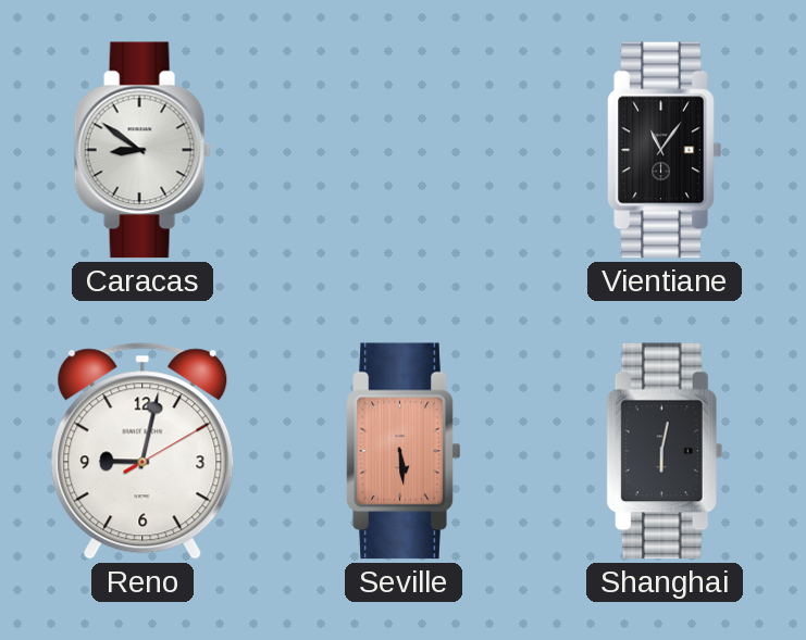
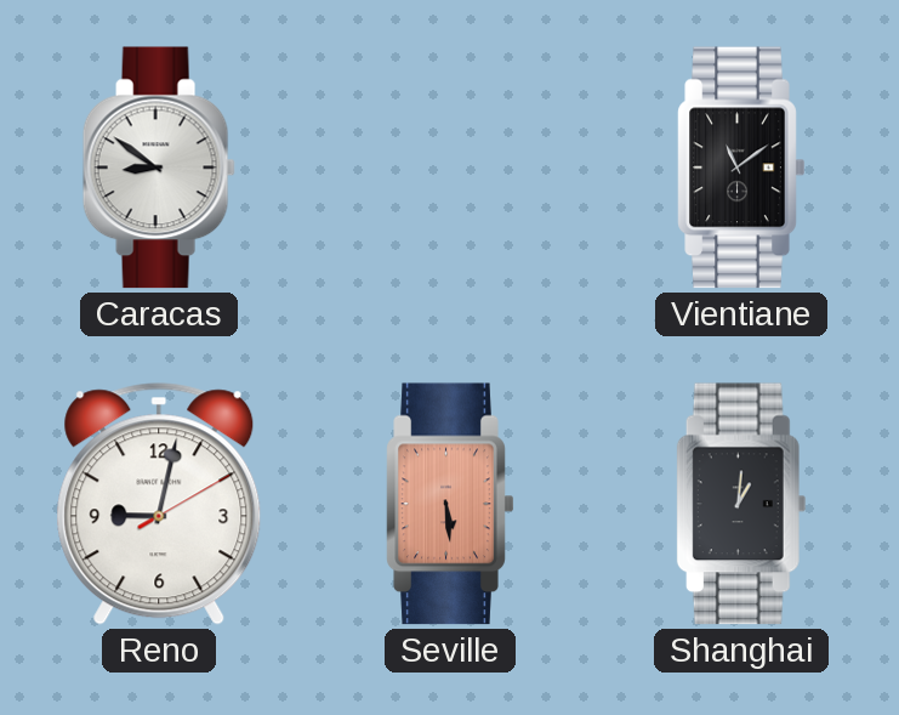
Vientiane: 11:06 -> 11:09
Shanghai: 6:02 -> 1:01
